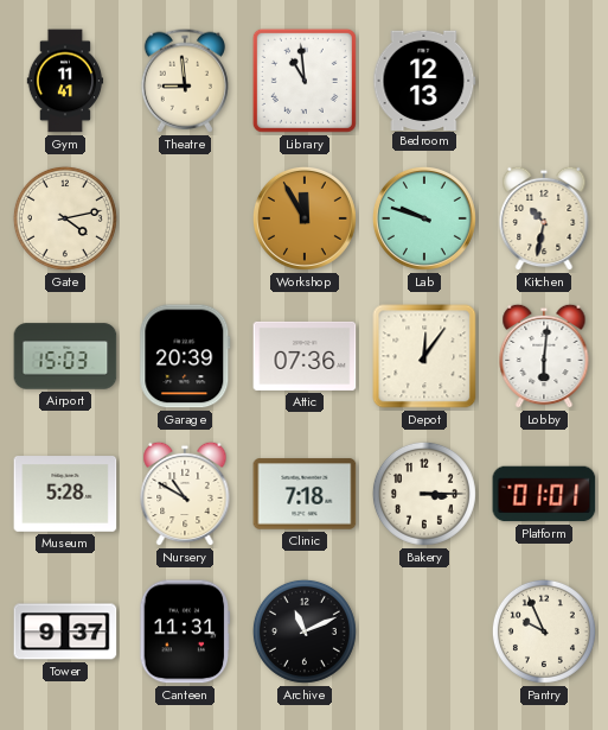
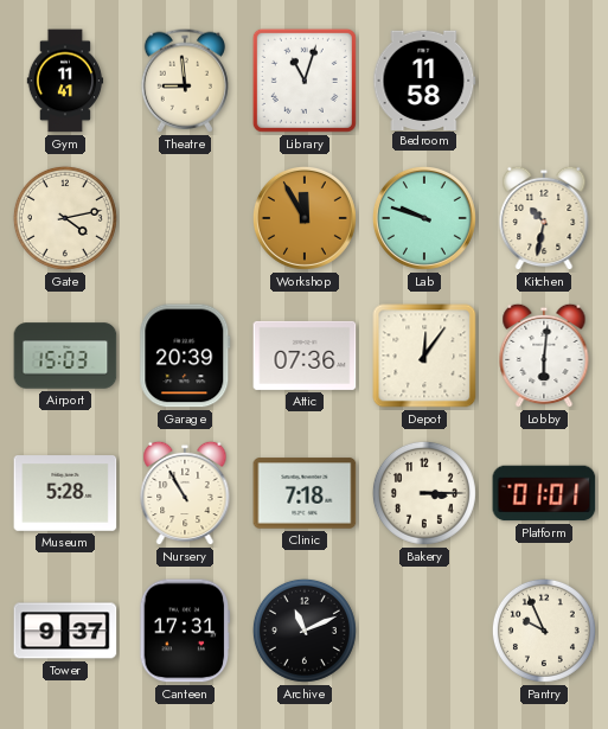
Library: 10:59 -> 11:03
Bedroom: 12:13 -> 11:58
Nursery: 10:50 -> 10:55
Canteen: 11:31 -> 17:31
